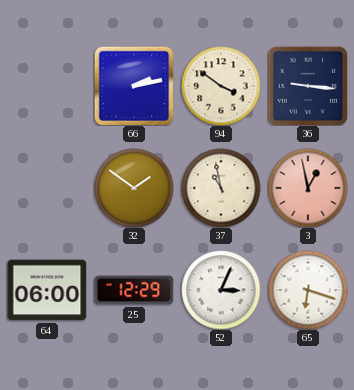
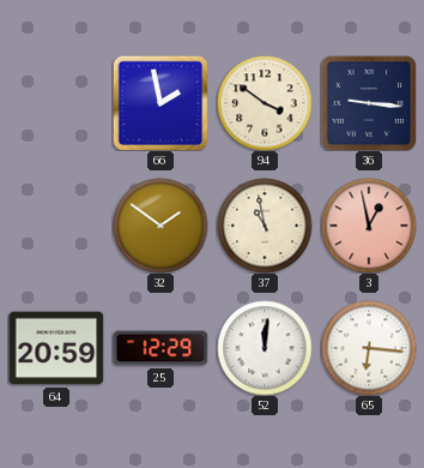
66: 2:13 -> 1:58
64: 06:00 -> 20:59
52: 3:04 -> 12:01
65: 6:18 -> 6:16
